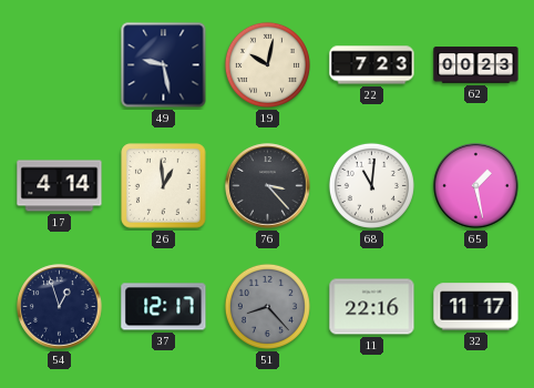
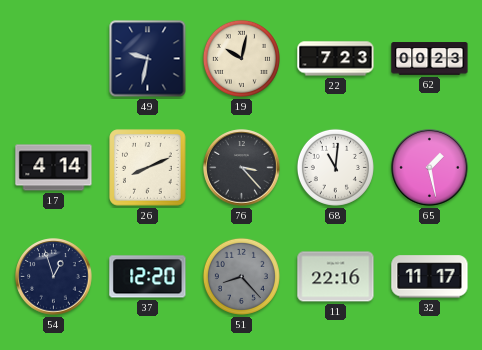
49: 9:28 -> 9:32
26: 12:59 -> 8:11
37: 12:17 -> 12:20
